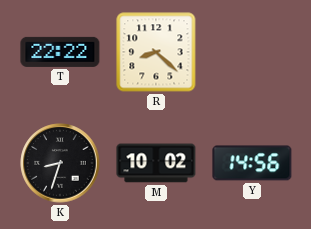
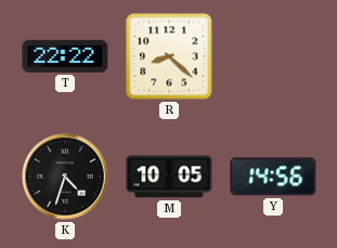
K: 8:33 -> 4:33
M: 10:02 -> 10:05
